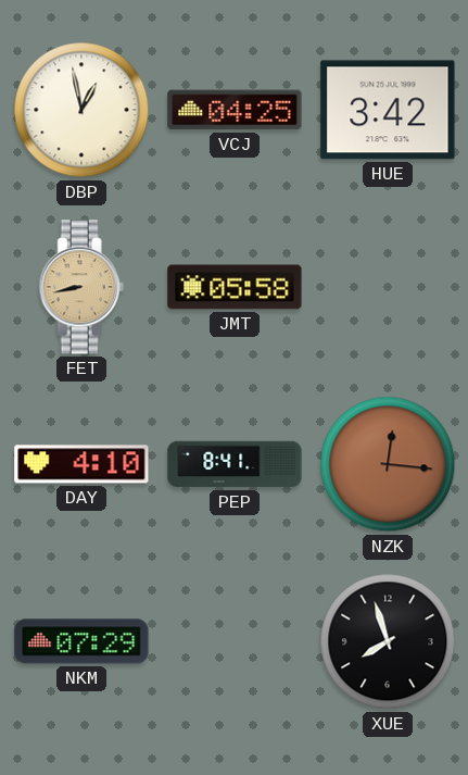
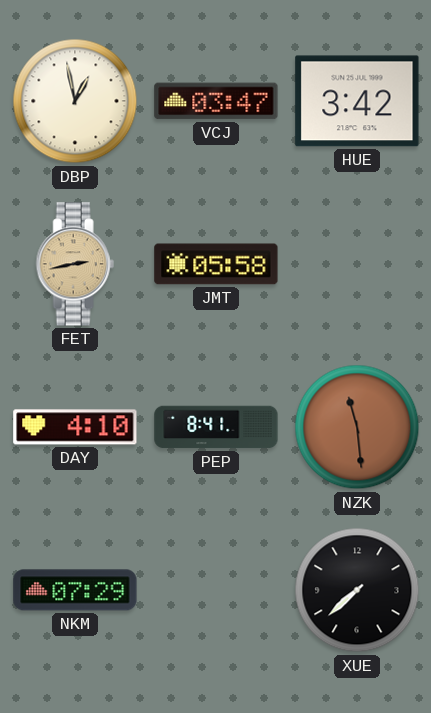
VCJ: 04:25 -> 03:47
FET: 8:43 -> 2:43
NZK: 12:16 -> 11:29
XUE: 7:57 -> 7:38
